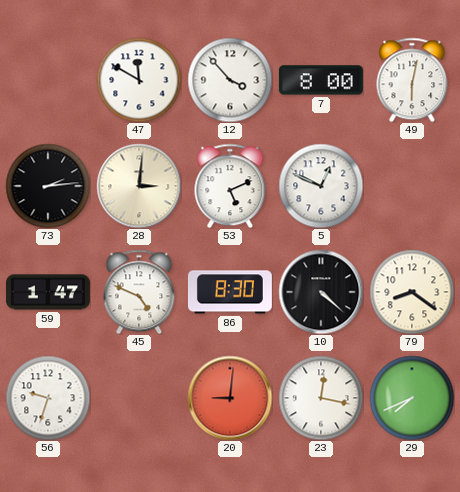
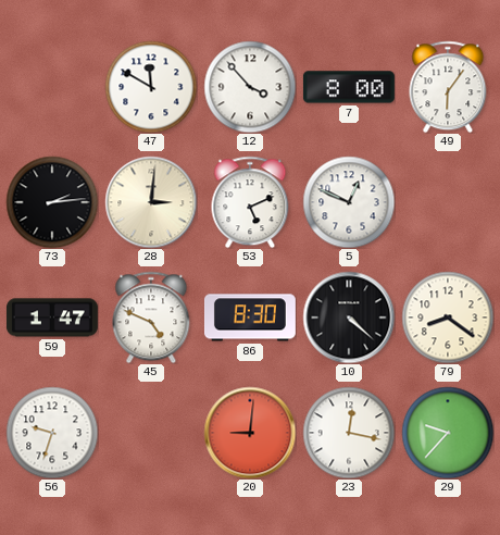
49: 6:02 -> 6:06
29: 7:41 -> 9:37
